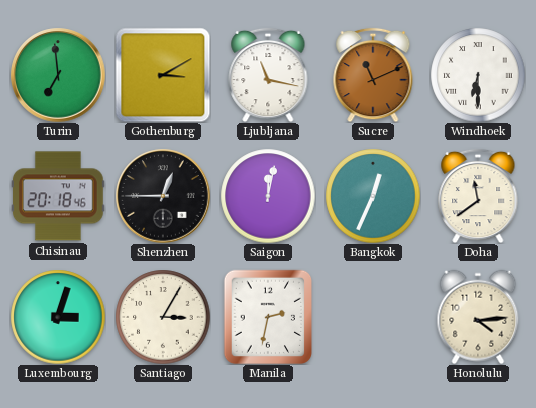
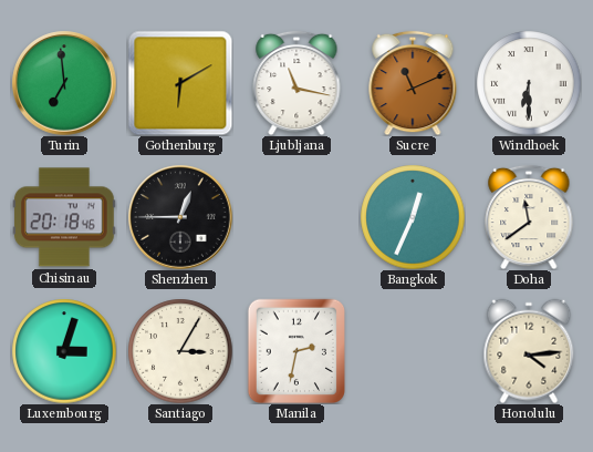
Gothenburg: 3:10 -> 6:10
Saigon: 12:02 -> none
